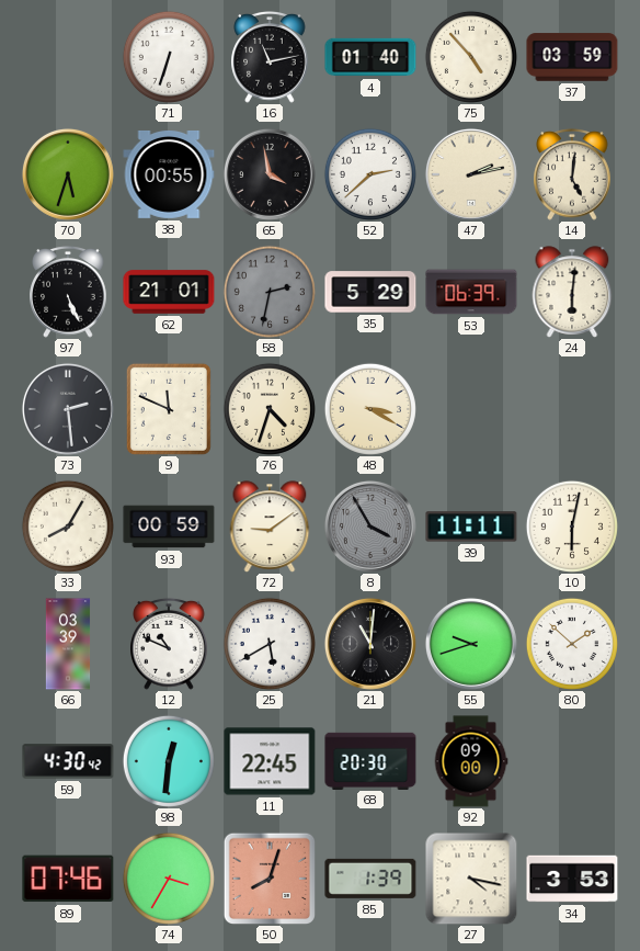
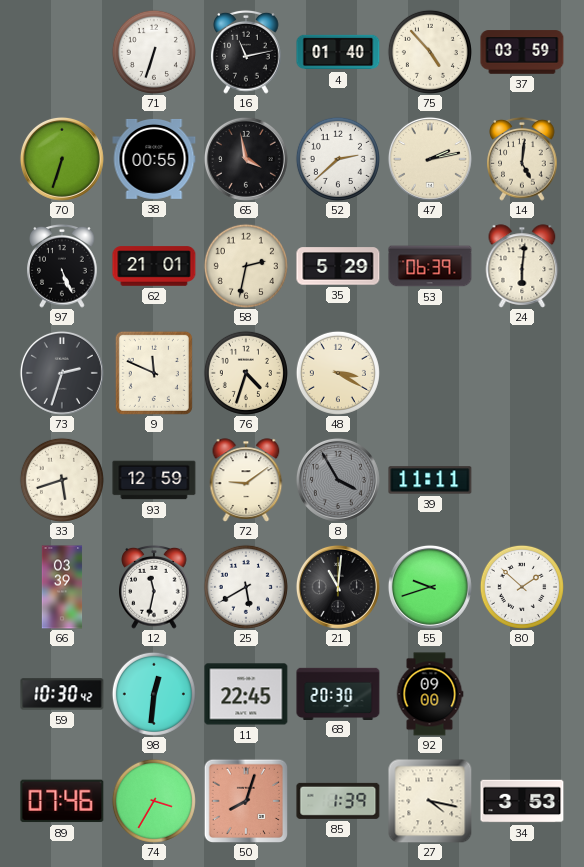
70: 5:33 -> 6:33
58 dial: grey -> cream
73: 2:29 -> 2:33
33: 8:05 -> 5:42
93: 00:59 -> 12:59
10: 6:02 -> none
12: 10:49 -> 11:32
59: 4:30 -> 10:30
